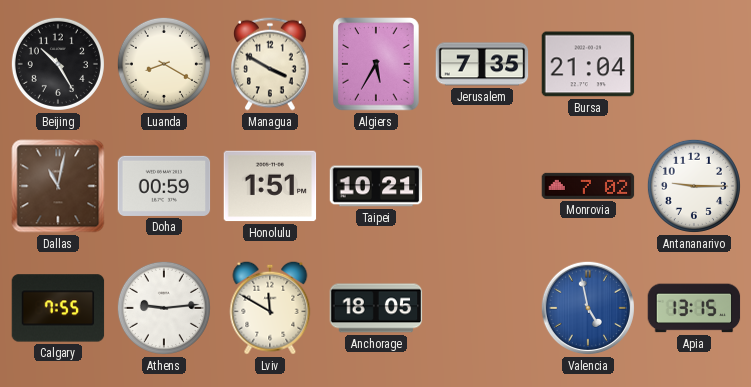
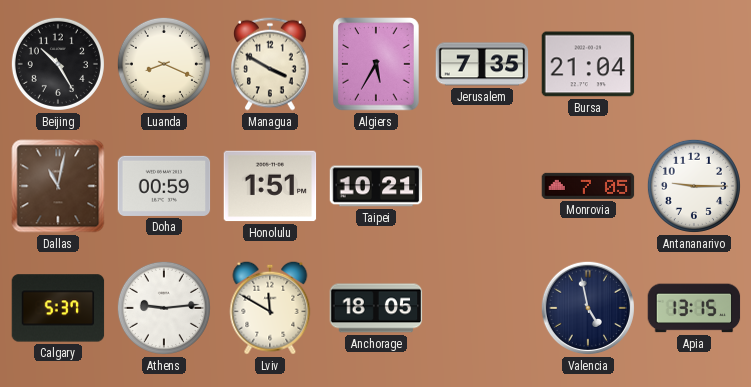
Luanda: 8:20 -> 8:19
Monrovia: 7:02 -> 7:05
Calgary: 7:55 -> 5:37
Valencia dial: blue -> navy
